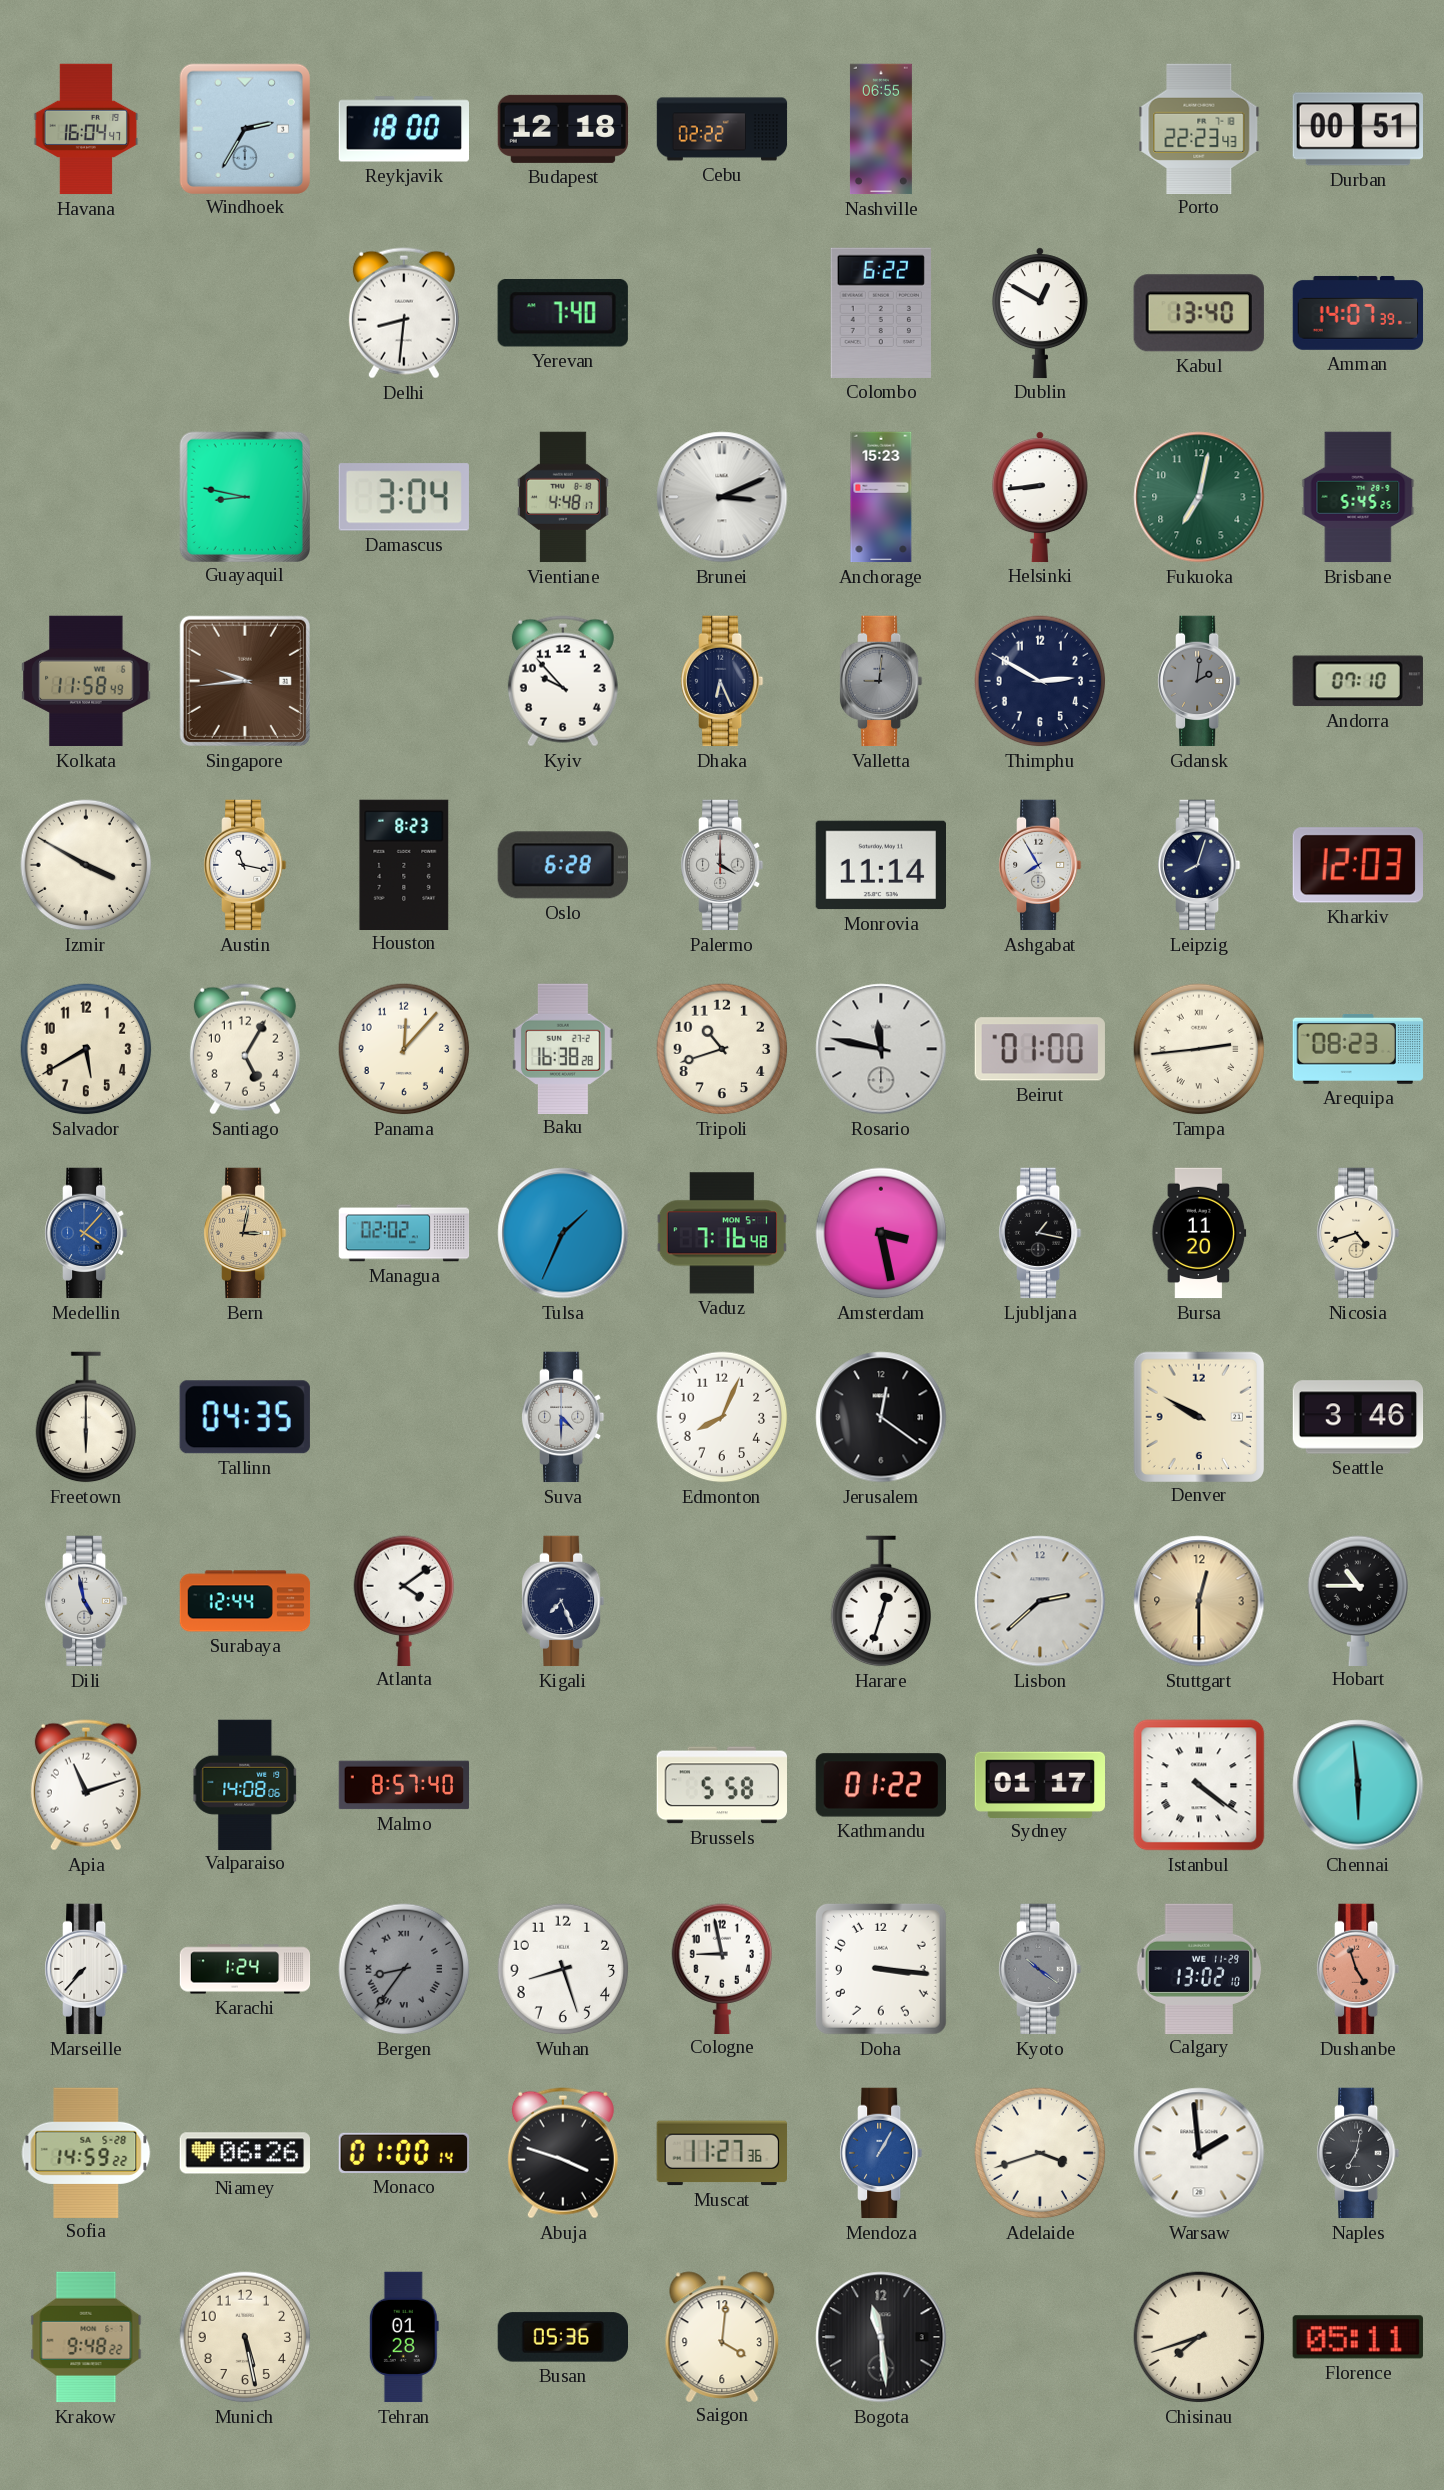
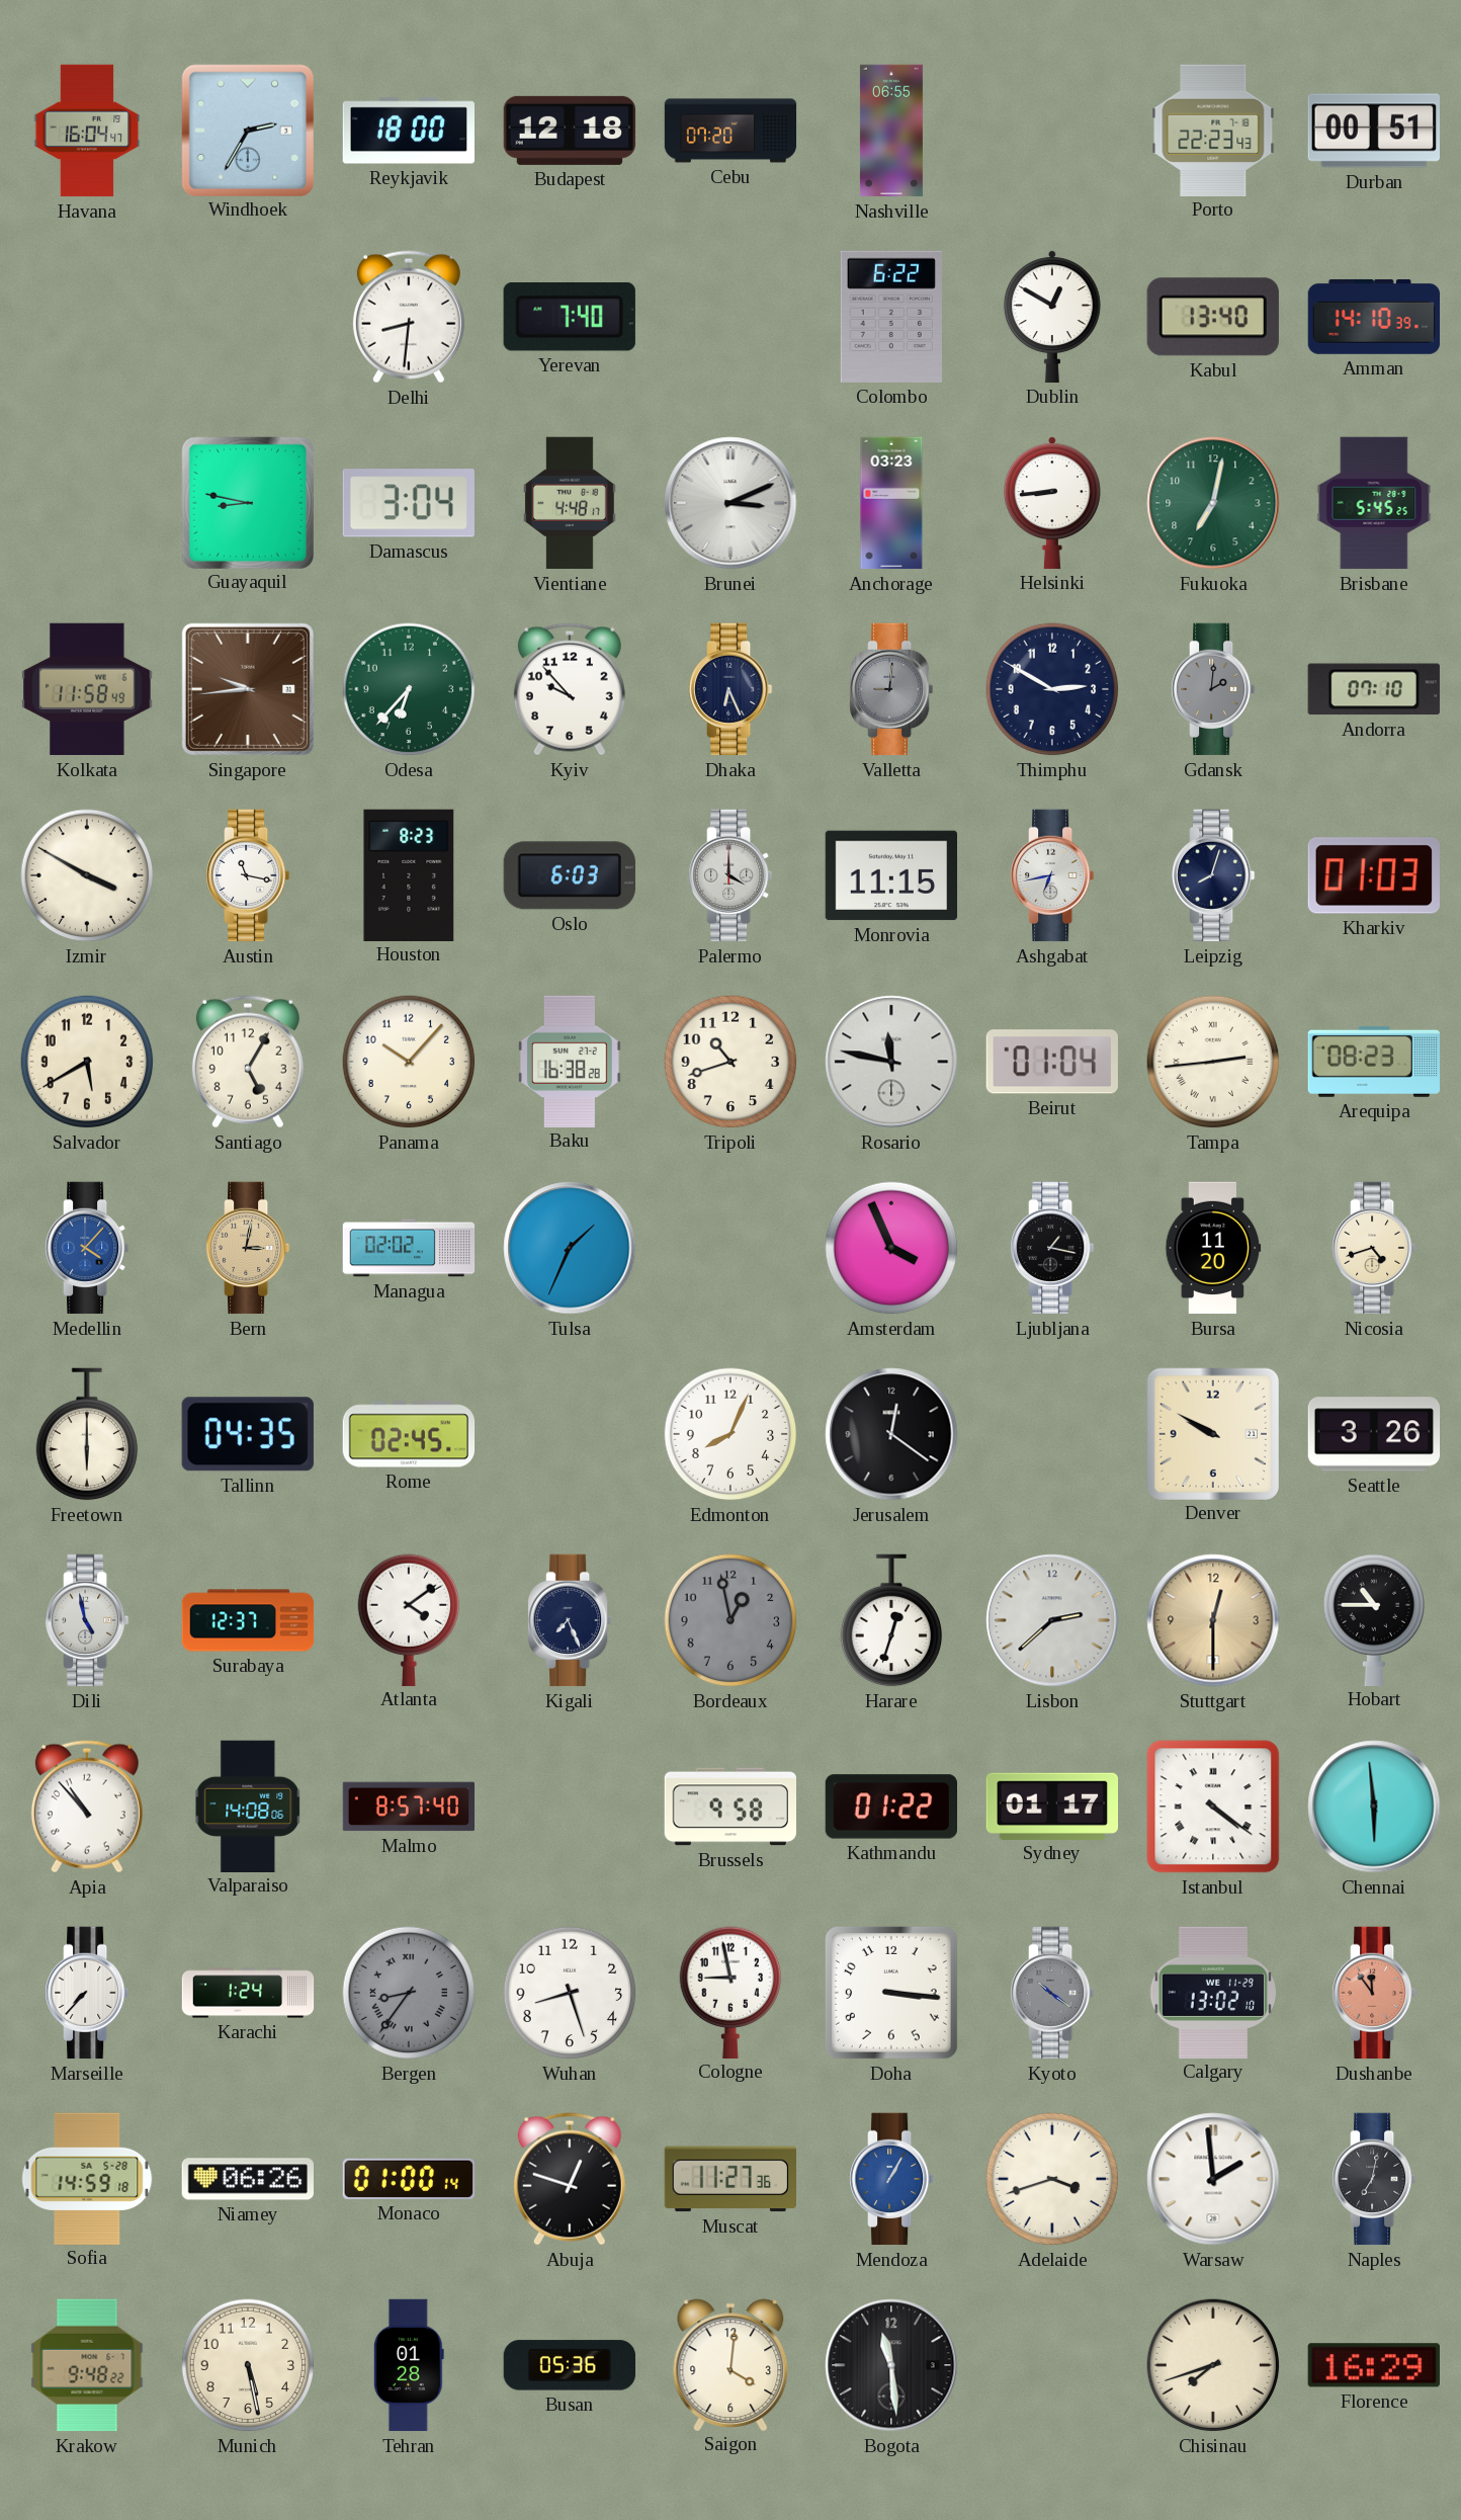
Cebu: 02:22 -> 07:20
Amman: 14:07 -> 14:10
Anchorage: 15:23 -> 03:23
Odesa: none -> 6:37
Oslo: 6:28 -> 6:03
Monrovia: 11:14 -> 11:15
Ashgabat: 7:55 -> 6:43
Kharkiv: 12:03 -> 01:03
Panama: 12:07 -> 10:07
Beirut: 01:00 -> 01:04
Vaduz: 7:16 -> none
Amsterdam: 3:28 -> 3:56
Rome: none -> 02:45
Suva: 4:30 -> none
Seattle: 3:46 -> 3:26
Surabaya: 12:44 -> 12:37
Bordeaux: none -> 12:58
Apia: 11:12 -> 10:53
Brussels: 5:58 -> 9:58
Dushanbe: 4:57 -> 11:54
Sofia: 14:59:22 -> 14:59:18
Abuja: 3:48 -> 12:48
Florence: 05:11 -> 16:29
